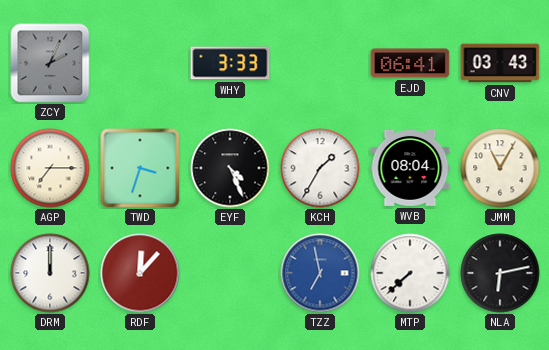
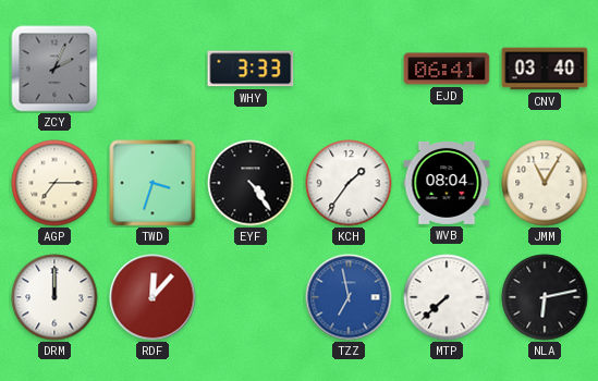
CNV: 03:43 -> 03:40
EYF: 4:26 -> 4:24
KCH: 1:35 -> 1:36
